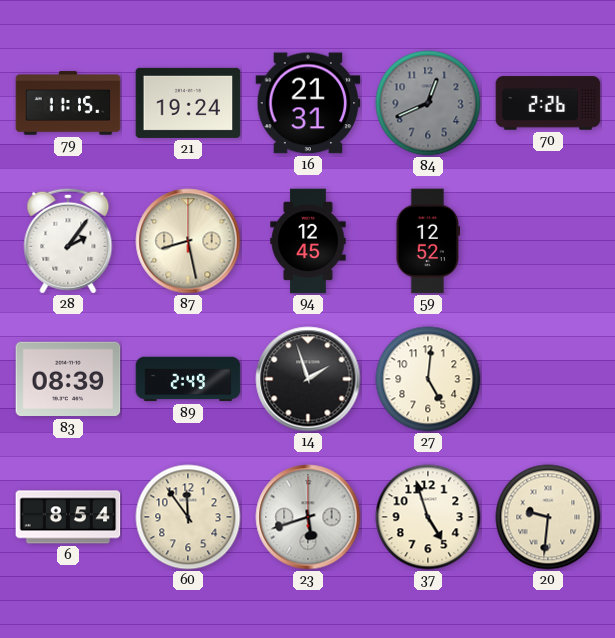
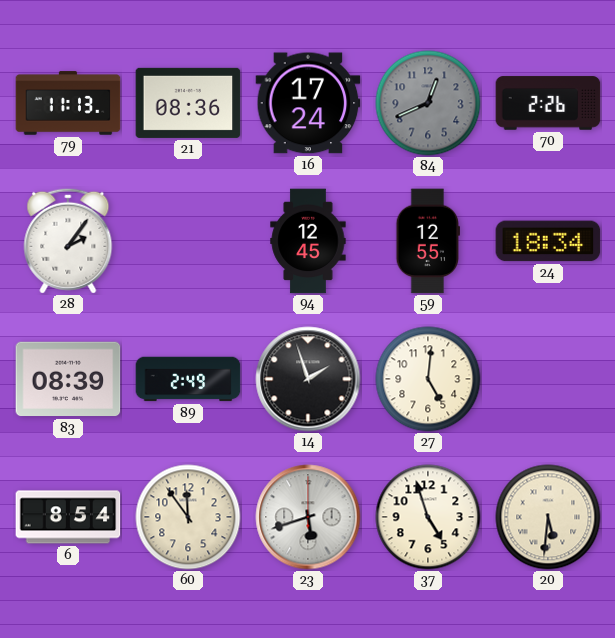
79: 11:15 -> 11:13
21: 19:24 -> 08:36
16: 21:31 -> 17:24
87: 8:28 -> none
59: 12:52 -> 12:55
24: none -> 18:34
20: 9:31 -> 5:31
